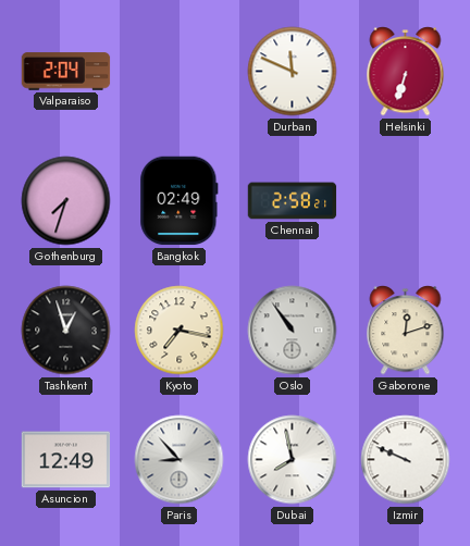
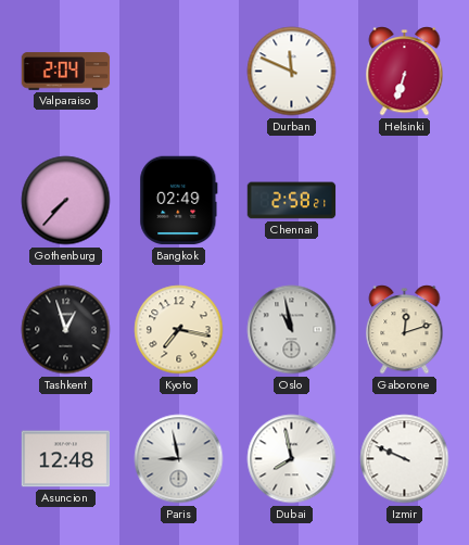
Gothenburg: 7:33 -> 7:37
Oslo: 10:54 -> 10:58
Asuncion: 12:49 -> 12:48
Paris: 8:53 -> 8:58
